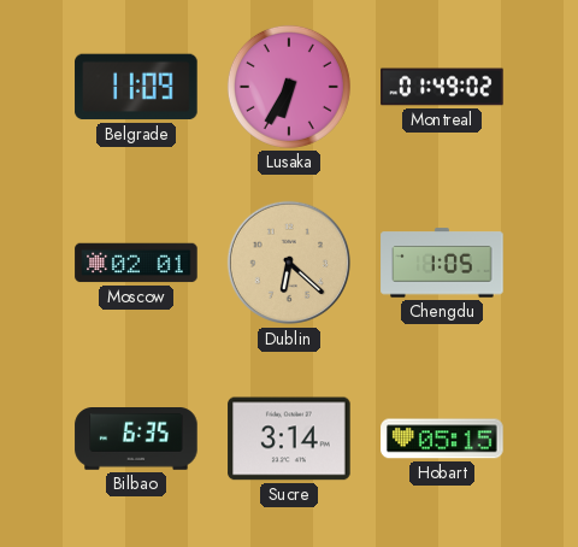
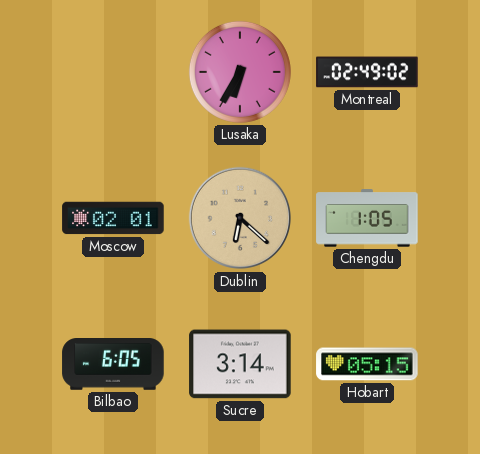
Belgrade: 11:09 -> none
Montreal: 01:49 -> 02:49
Bilbao: 6:35 -> 6:05
